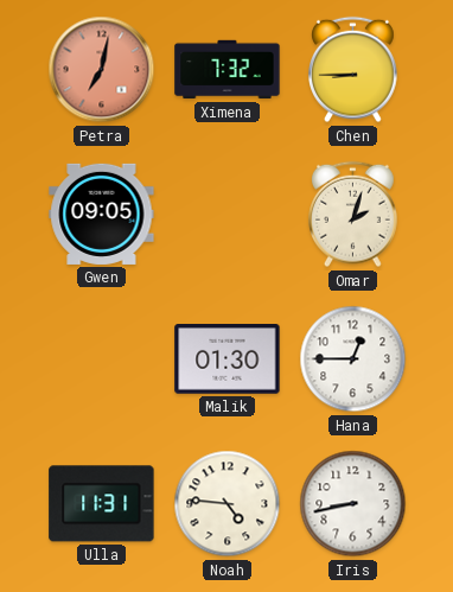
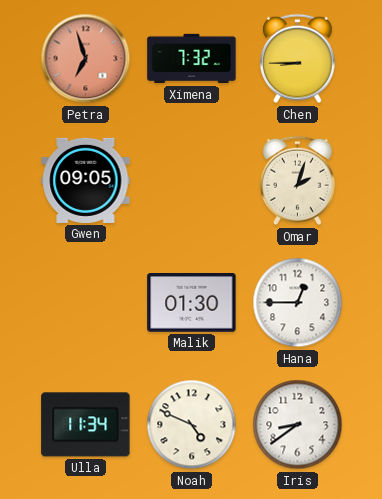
Petra: 7:02 -> 6:57
Ulla: 11:31 -> 11:34
Noah: 4:46 -> 4:49
Iris: 8:43 -> 8:39
